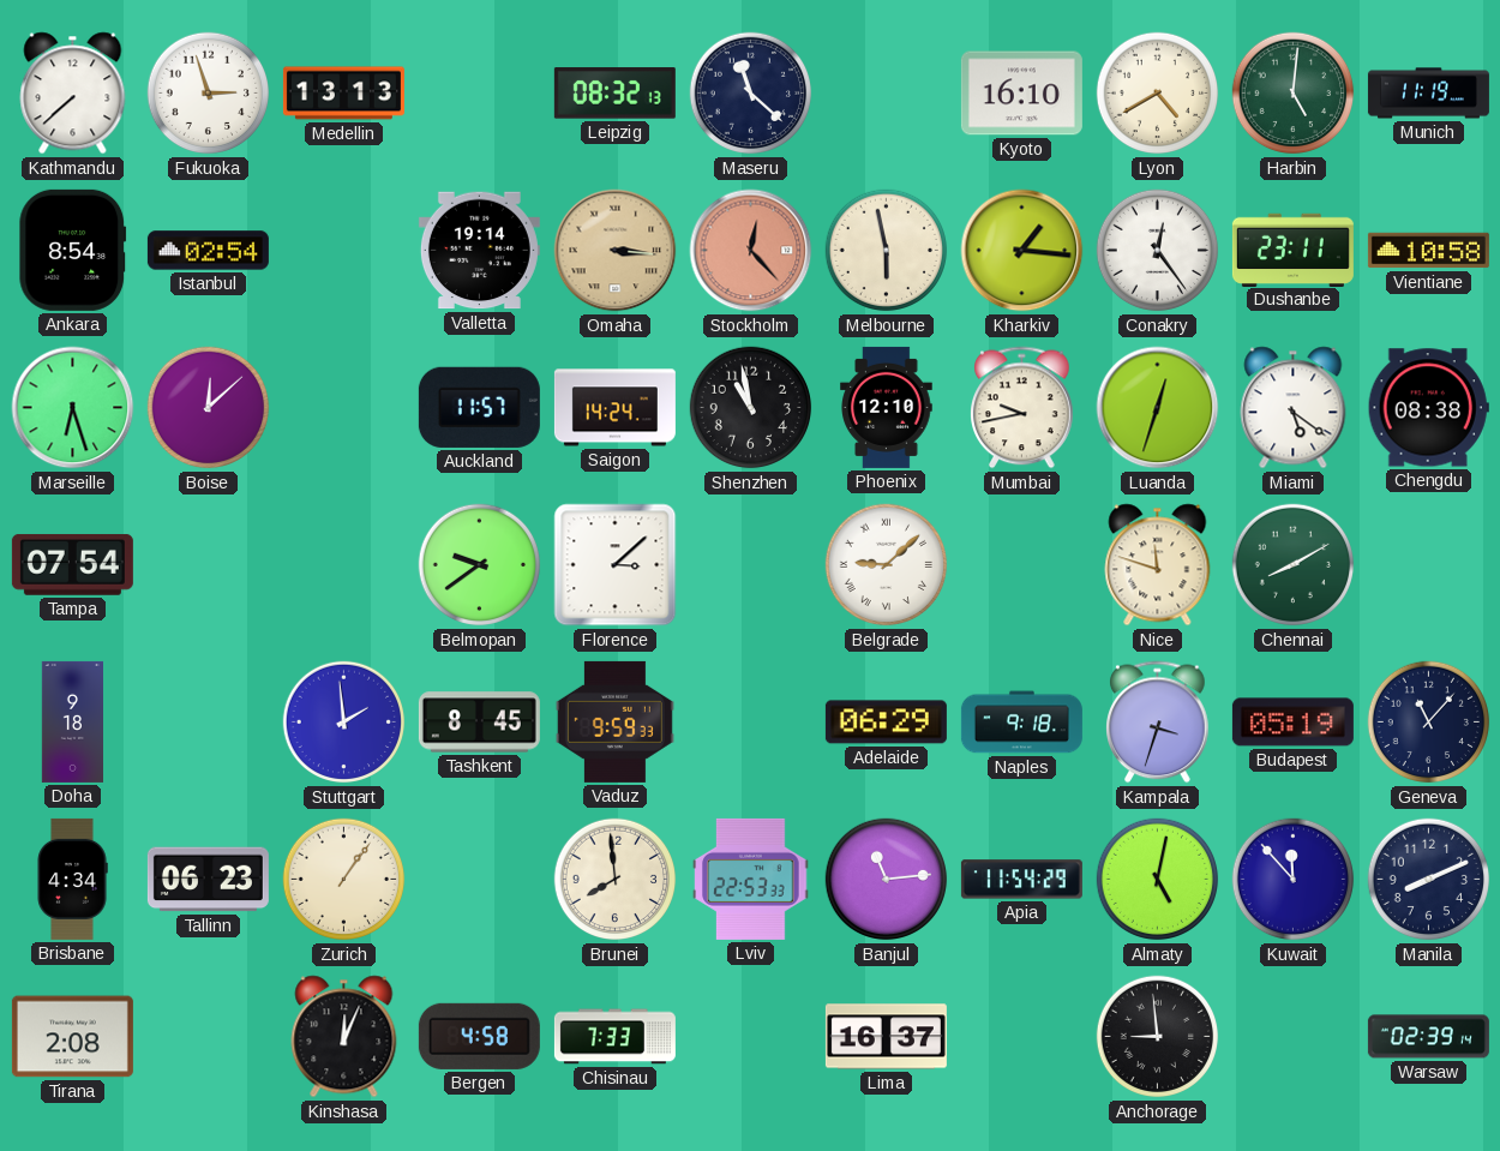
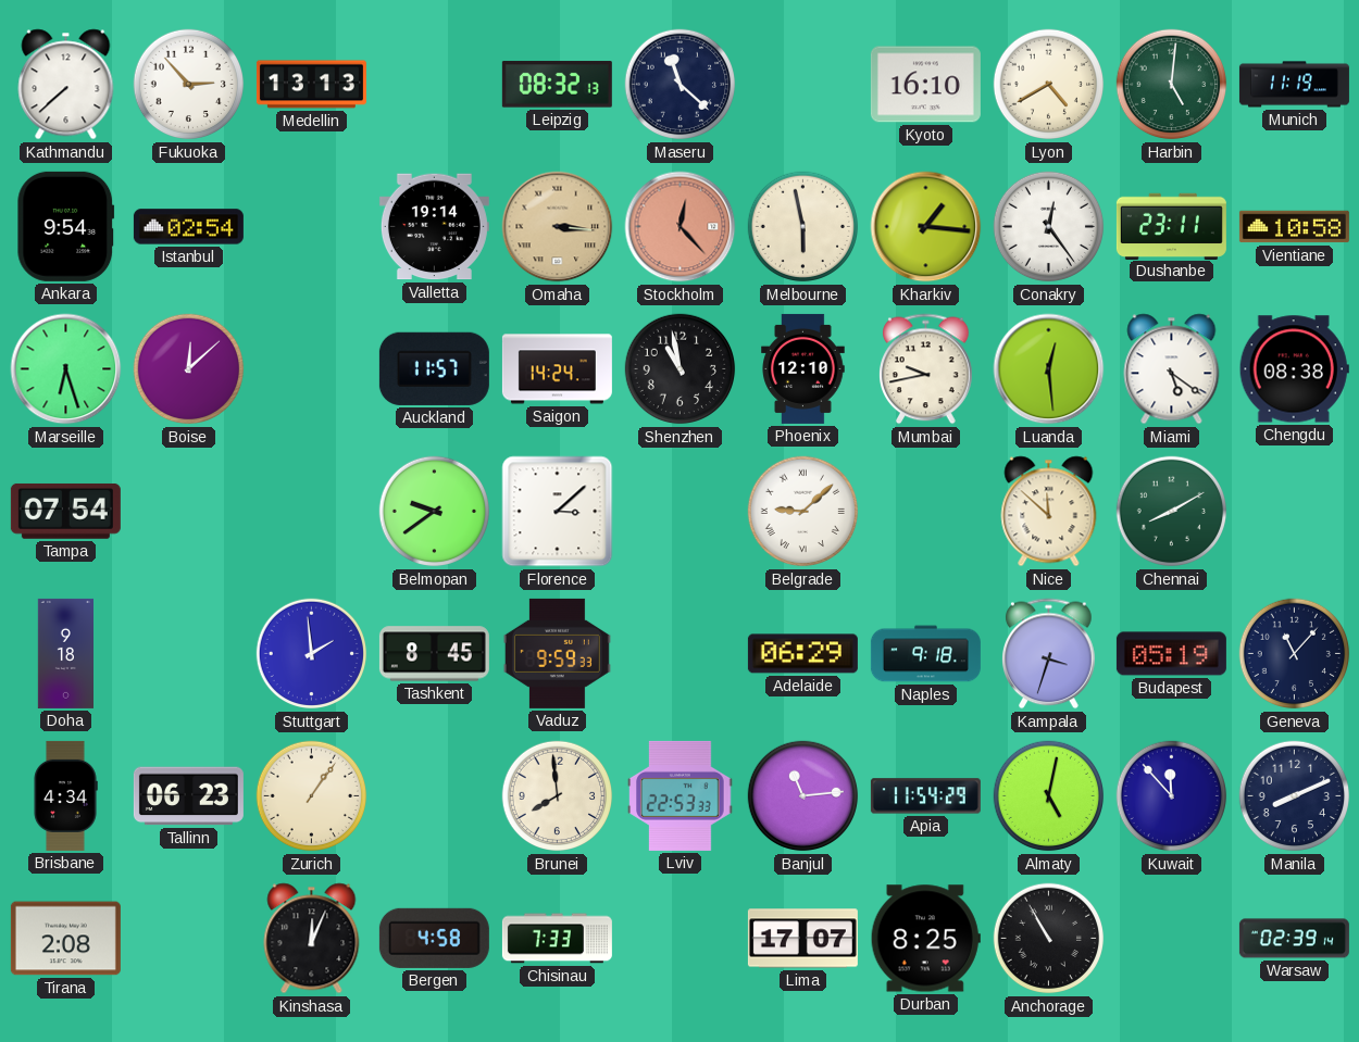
Fukuoka: 2:57 -> 2:53
Ankara: 8:54 -> 9:54
Luanda: 12:33 -> 12:29
Nice: 11:48 -> 11:52
Lima: 16:37 -> 17:07
Durban: none -> 8:25
Anchorage: 8:59 -> 10:55
